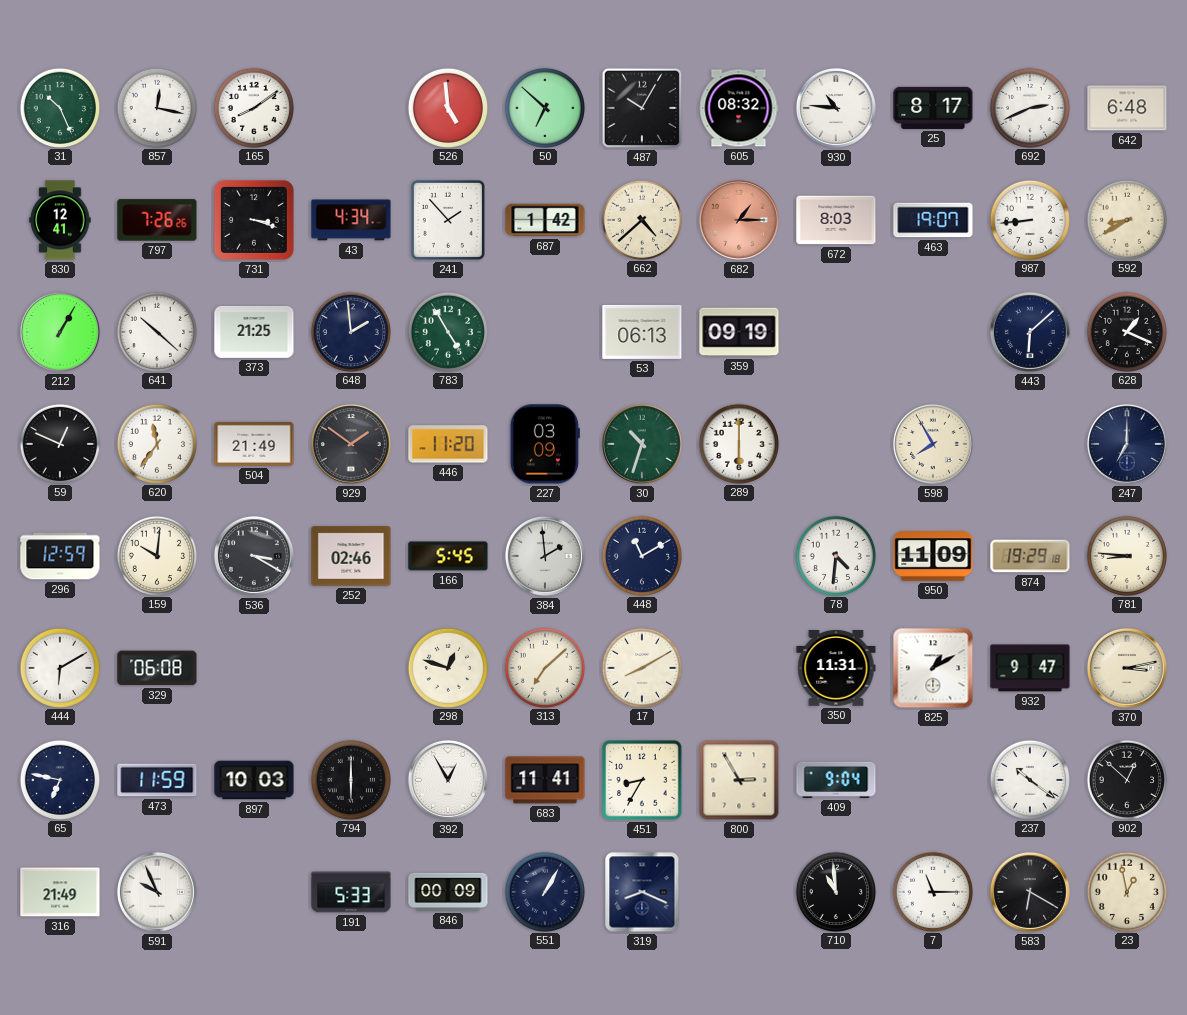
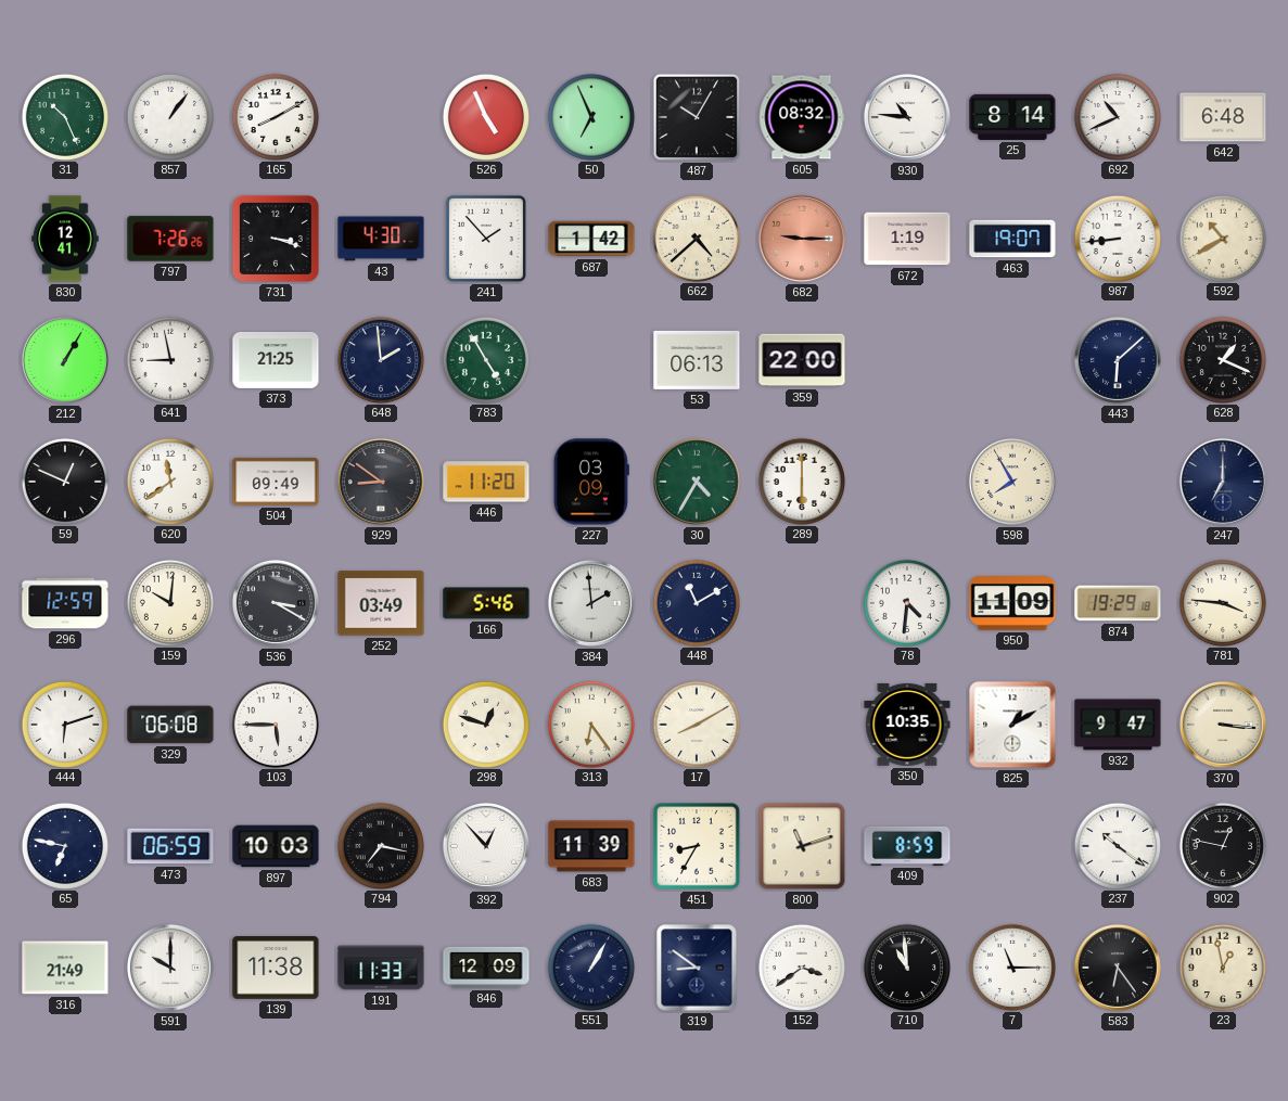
857: 12:17 -> 1:06
165: 8:09 -> 8:10
526: 4:59 -> 4:56
50: 6:52 -> 6:56
25: 8:17 -> 8:14
692: 2:41 -> 10:41
43: 4:34 -> 4:30
682: 1:15 -> 9:15
672: 8:03 -> 1:19
592: 8:40 -> 10:40
641: 10:22 -> 8:58
359: 09:19 -> 22:00
620: 11:36 -> 11:39
504: 21:49 -> 09:49
929: 1:51 -> 8:51
30: 10:33 -> 4:35
252: 02:46 -> 03:49
166: 5:45 -> 5:46
781: 8:46 -> 3:46
444: 6:10 -> 6:12
103: none -> 5:45
313: 7:08 -> 6:24
350: 11:31 -> 10:35
370: 3:13 -> 3:16
473: 11:59 -> 06:59
794: 6:00 -> 7:17
392: 12:55 -> 12:53
683: 11:41 -> 11:39
800: 2:55 -> 11:12
409: 9:04 -> 8:59
902: 12:52 -> 12:47
591: 9:56 -> 10:00
139: none -> 11:38
191: 5:33 -> 11:33
846: 00:09 -> 12:09
319: 8:19 -> 8:51
152: none -> 3:39
583: 6:20 -> 6:24
